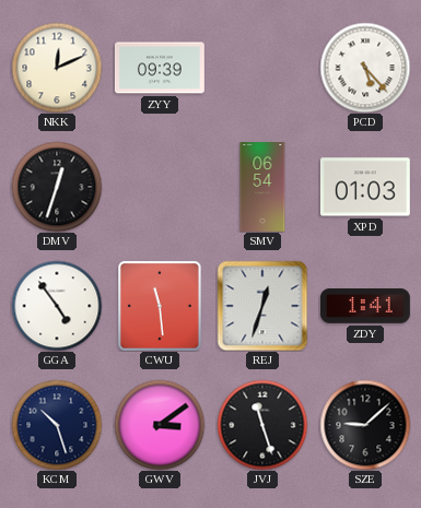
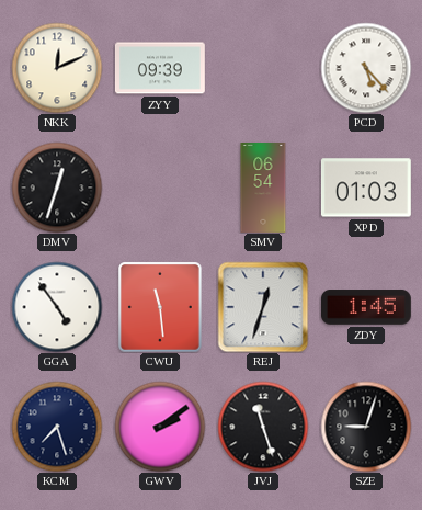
ZDY: 1:41 -> 1:45
KCM: 10:27 -> 7:27
GWV: 3:09 -> 2:09
SZE: 9:08 -> 9:03
